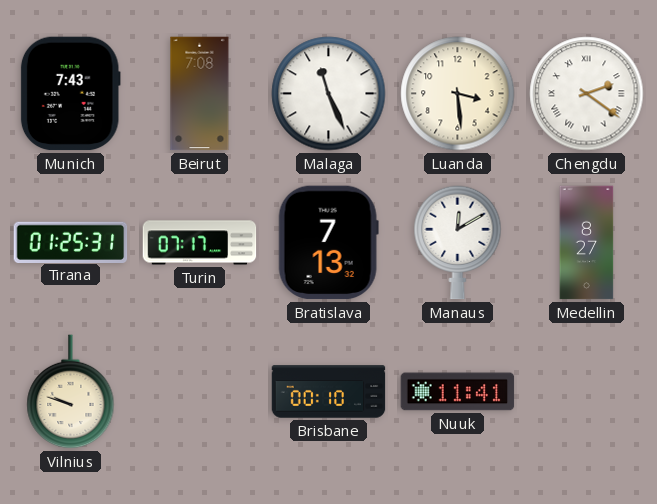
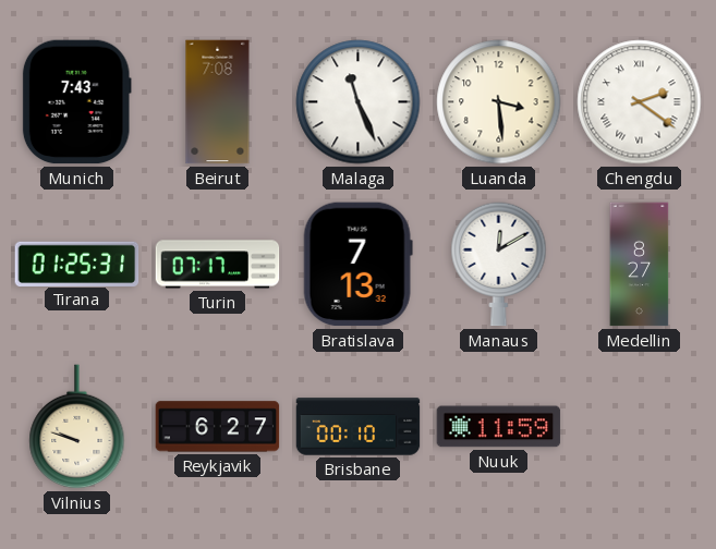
Reykjavik: none -> 6:27
Nuuk: 11:41 -> 11:59
